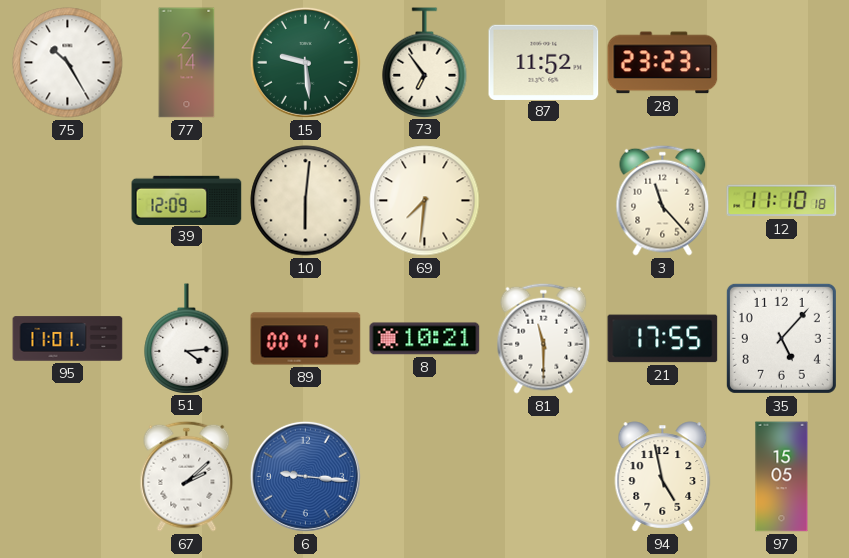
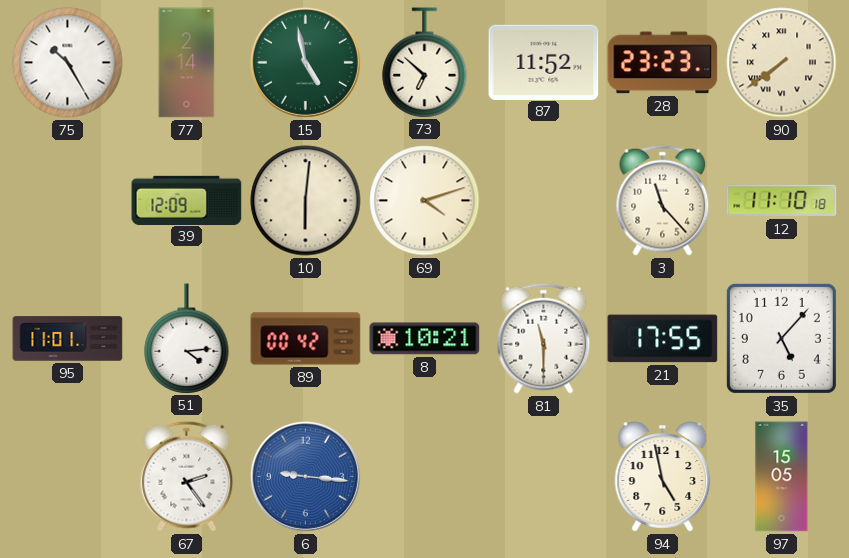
15: 9:29 -> 4:58
73: 6:54 -> 6:52
90: none -> 7:39
69: 7:31 -> 4:12
89: 00:41 -> 00:42
67: 2:08 -> 2:24
